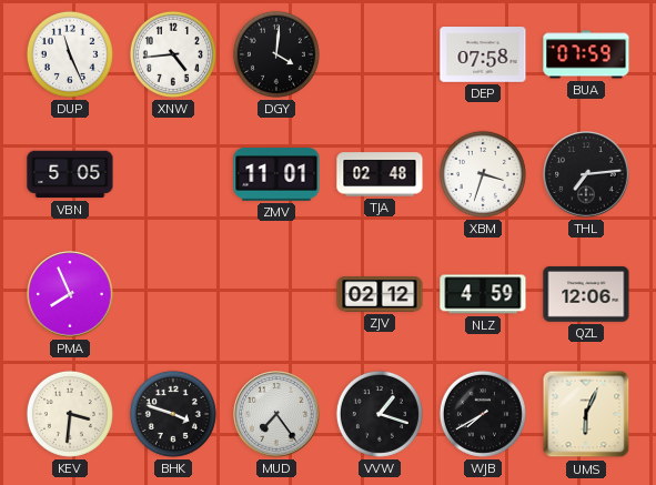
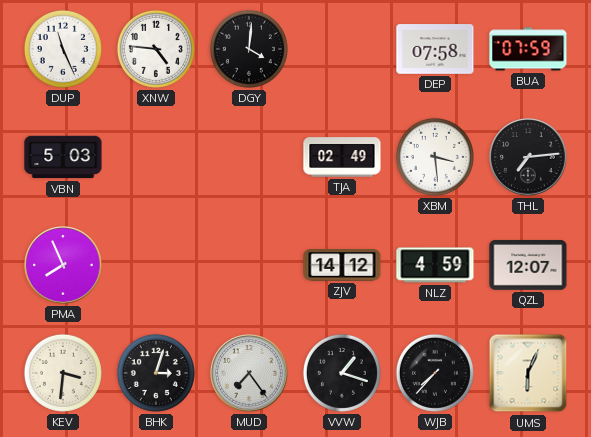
XNW: 4:44 -> 4:46
VBN: 5:05 -> 5:03
ZMV: 11:01 -> none
TJA: 02:48 -> 02:49
XBM: 3:33 -> 3:29
ZJV: 02:12 -> 14:12
QZL: 12:06 -> 12:07
BHK: 3:48 -> 3:03
WJB: 7:40 -> 7:37
